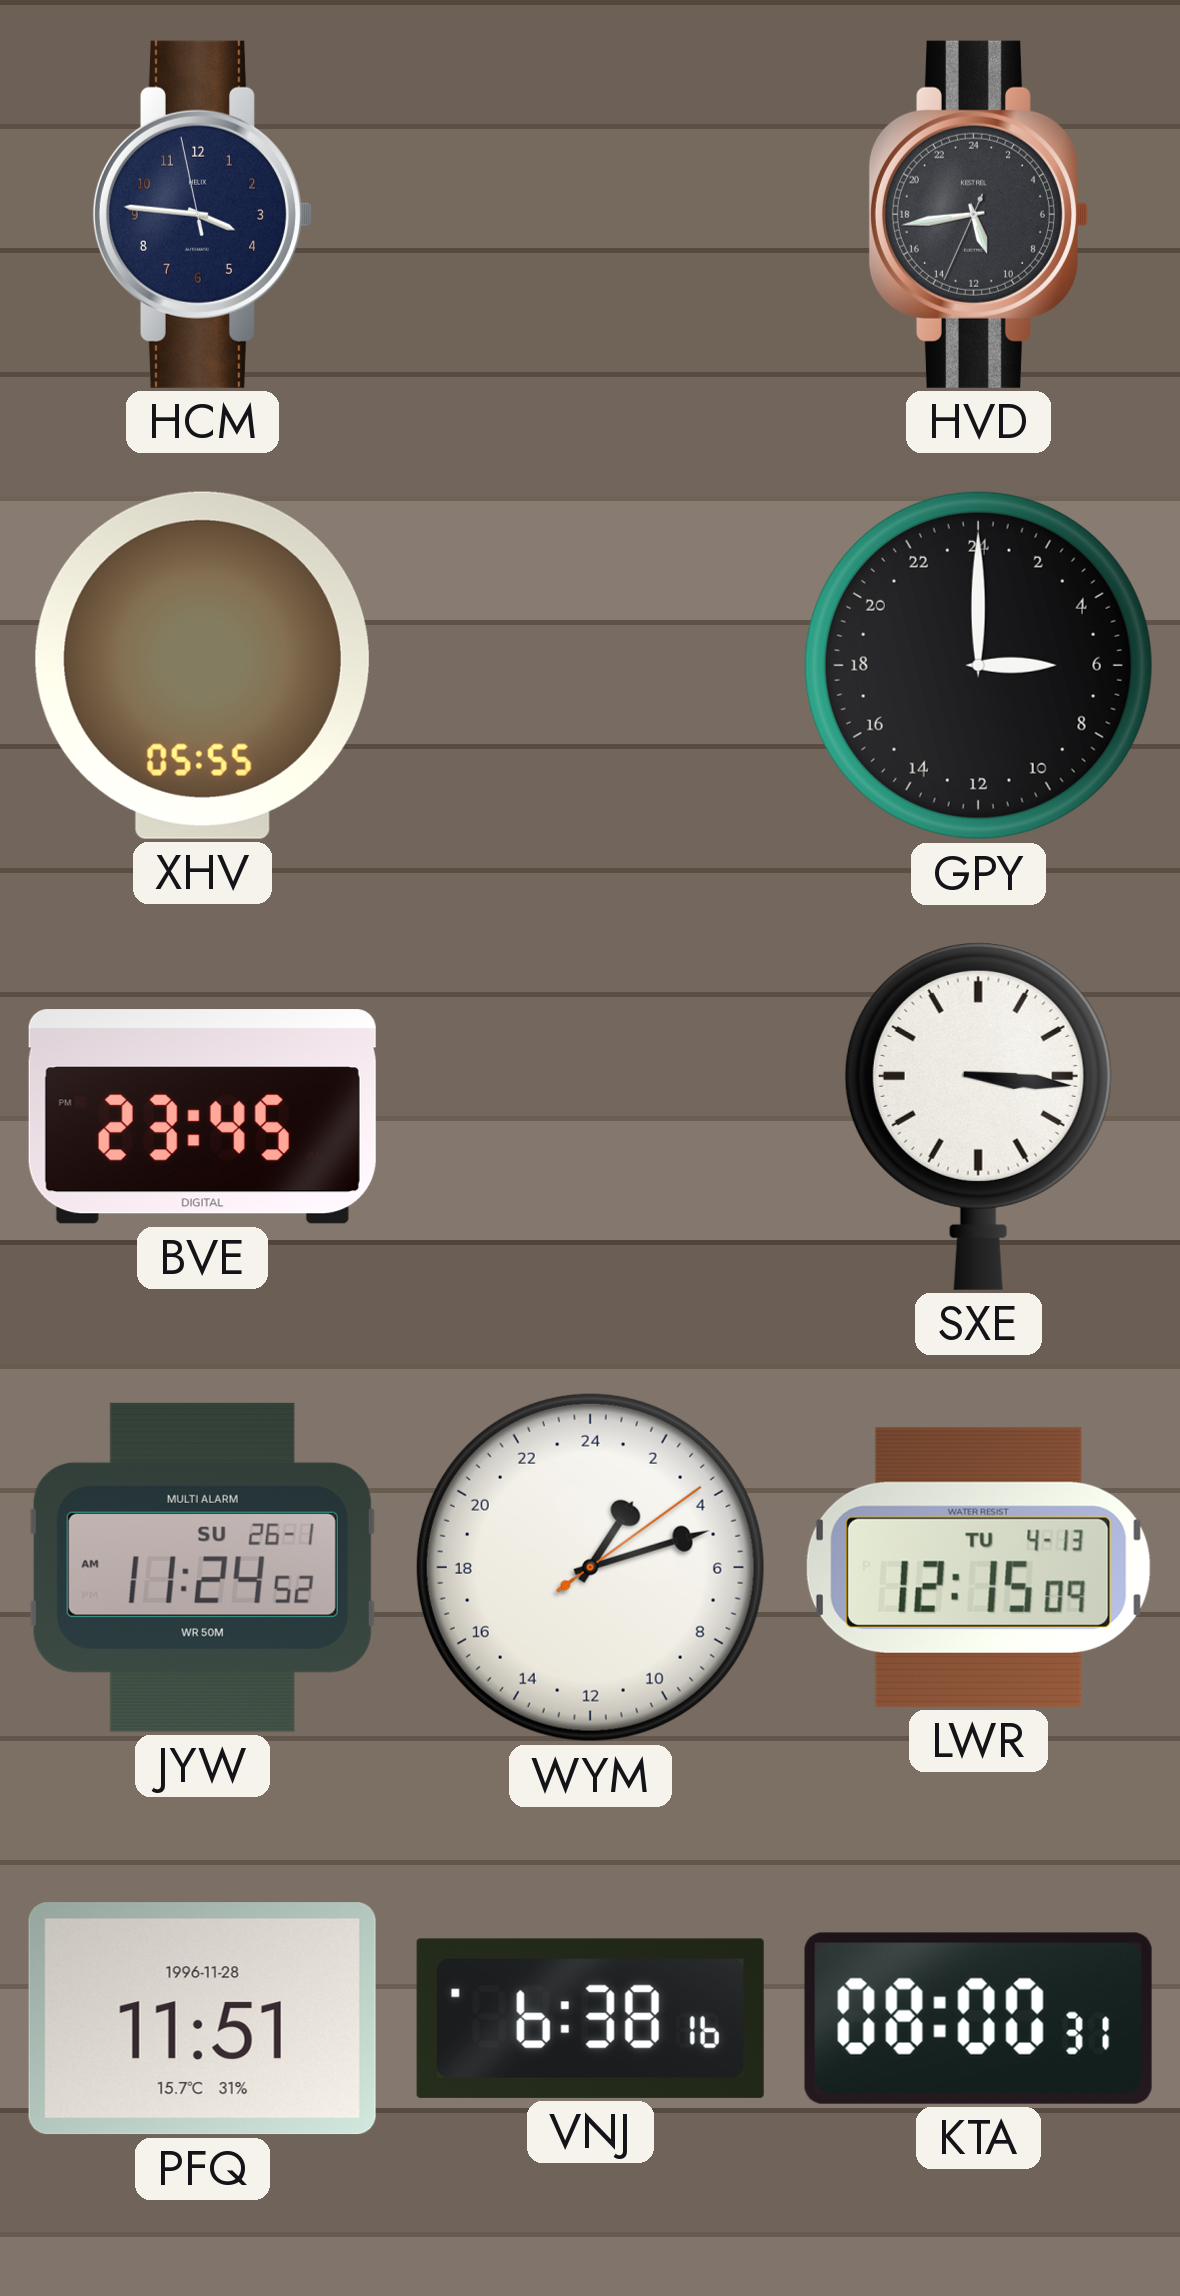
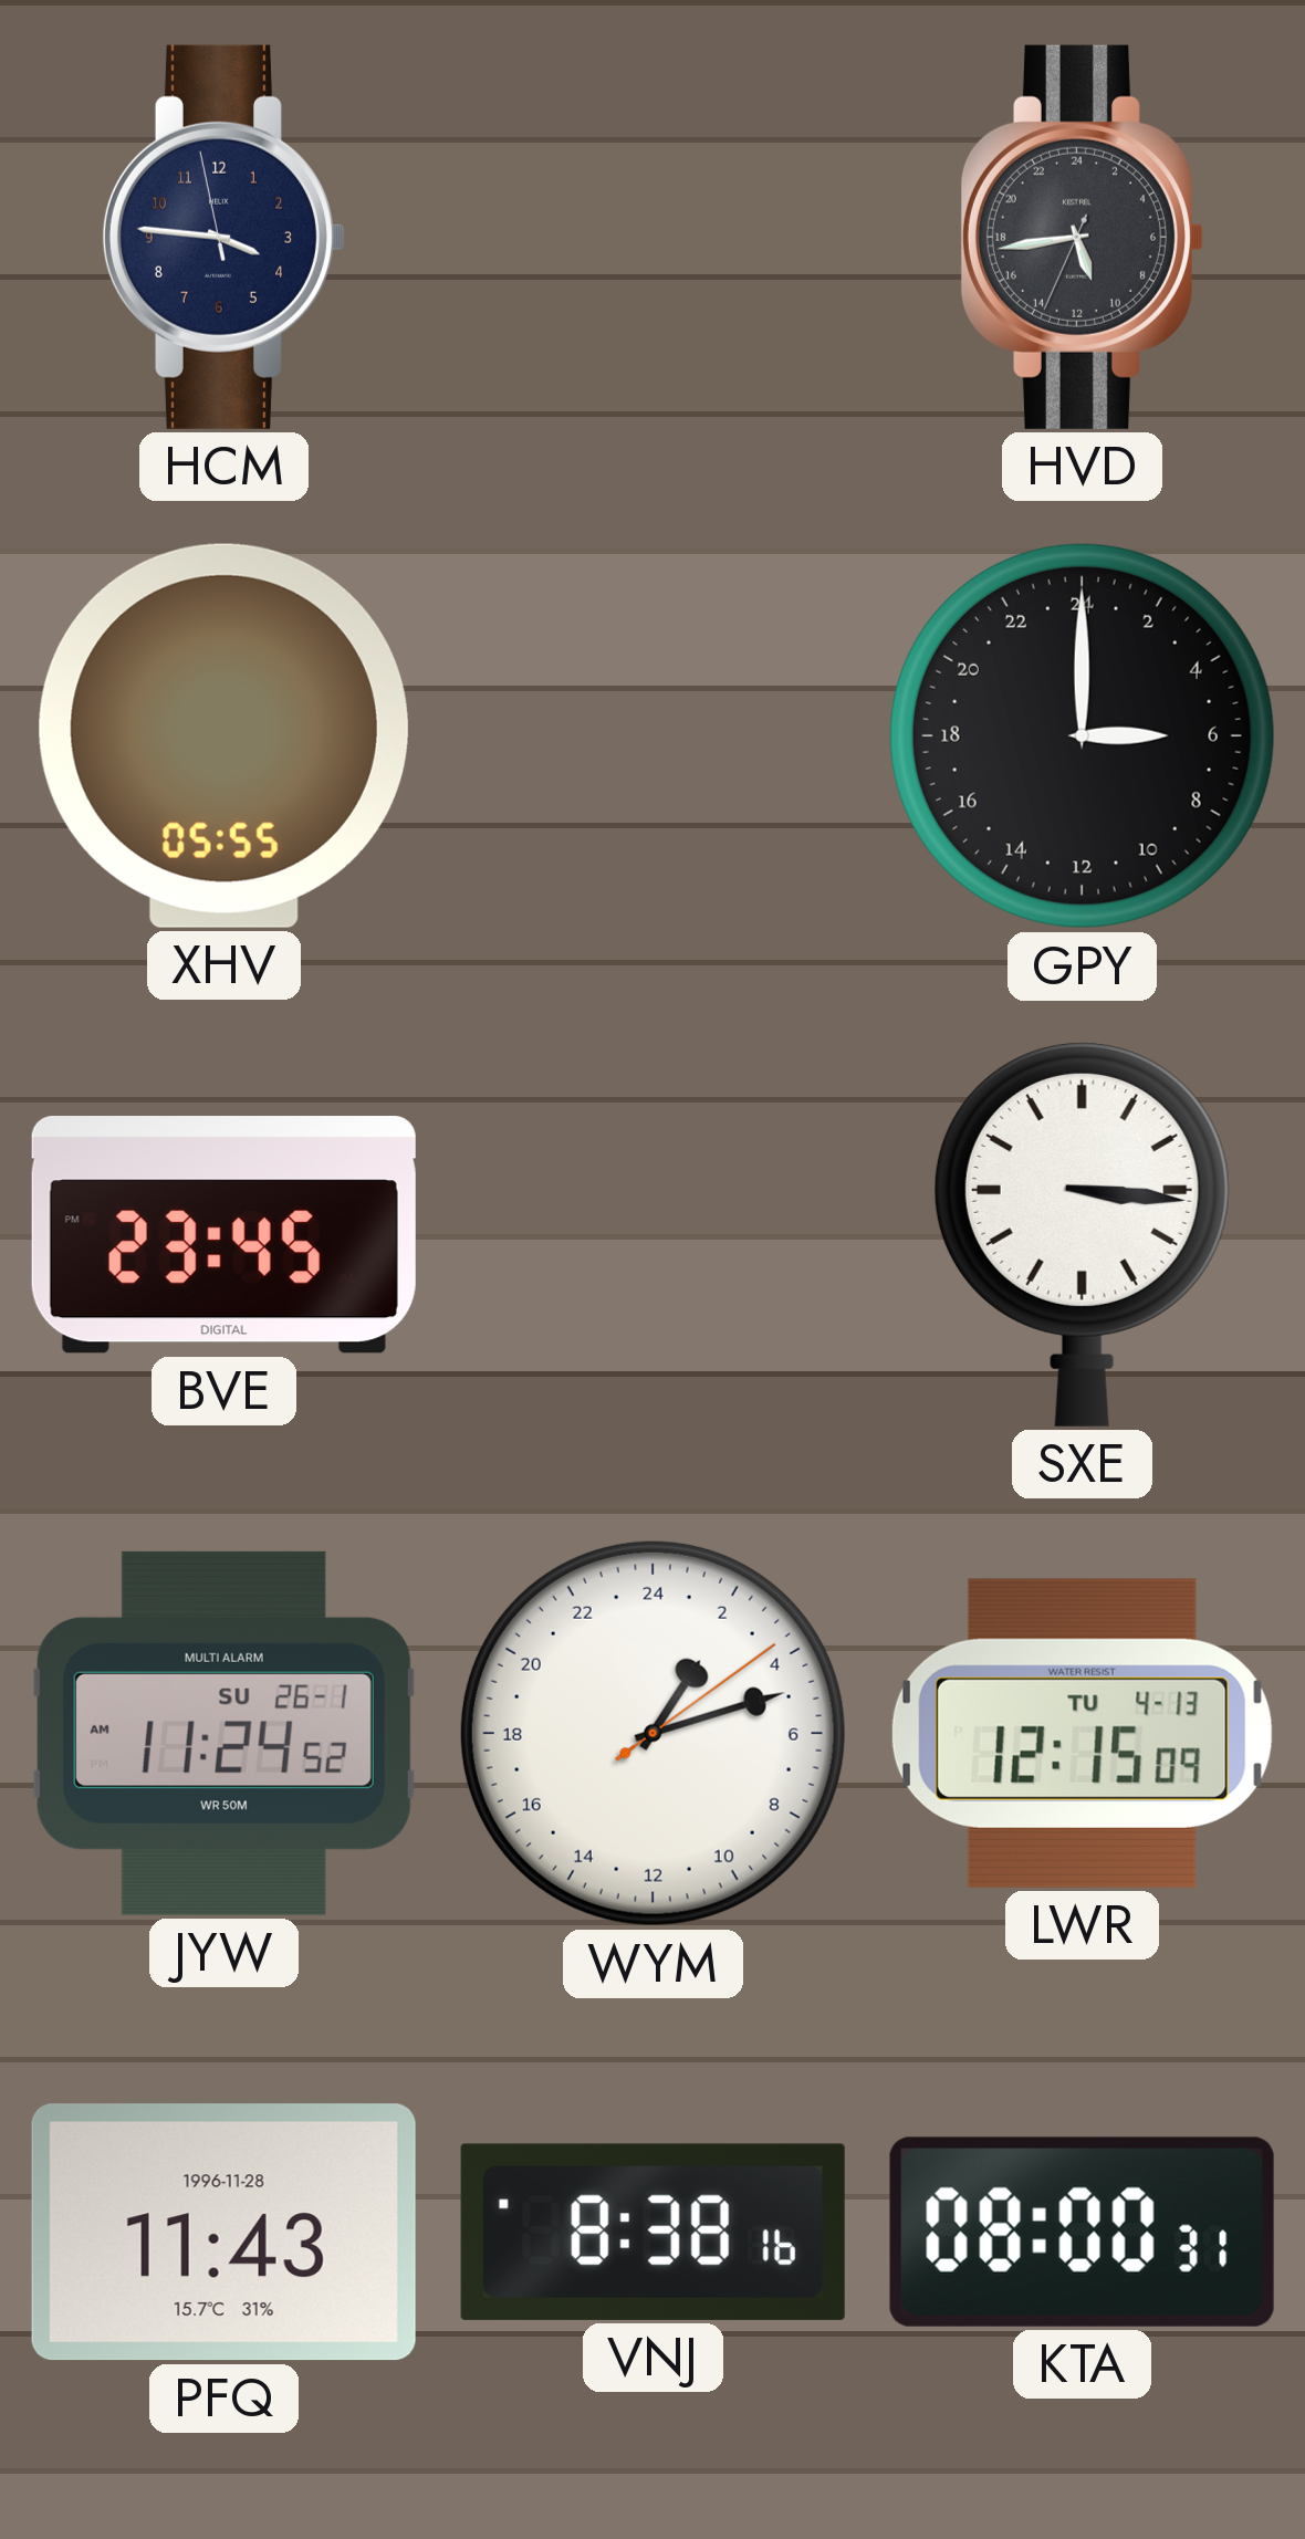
PFQ: 11:51 -> 11:43
VNJ: 6:38 -> 8:38
